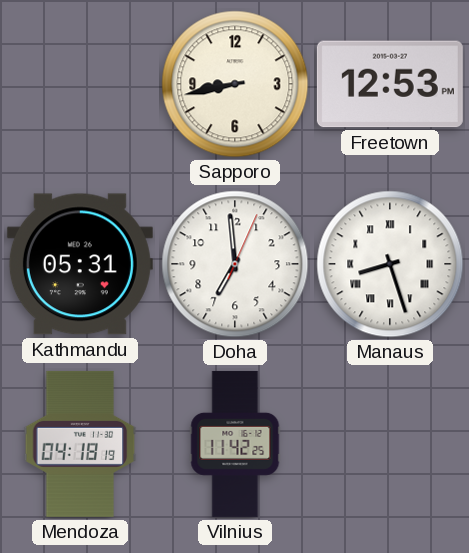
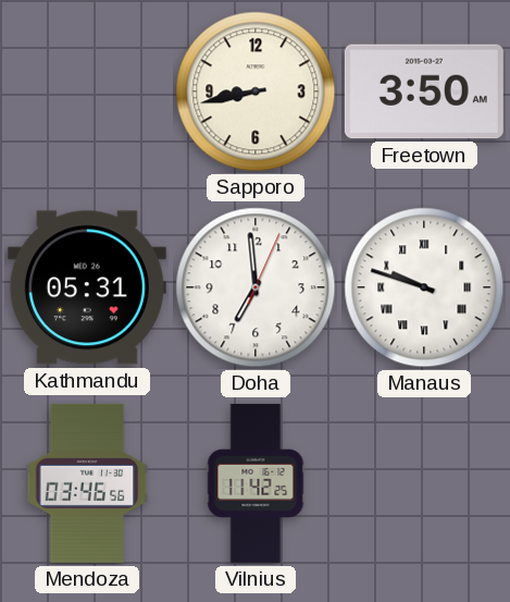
Freetown: 12:53 -> 3:50
Manaus: 8:27 -> 9:48
Mendoza: 04:18 -> 03:46
